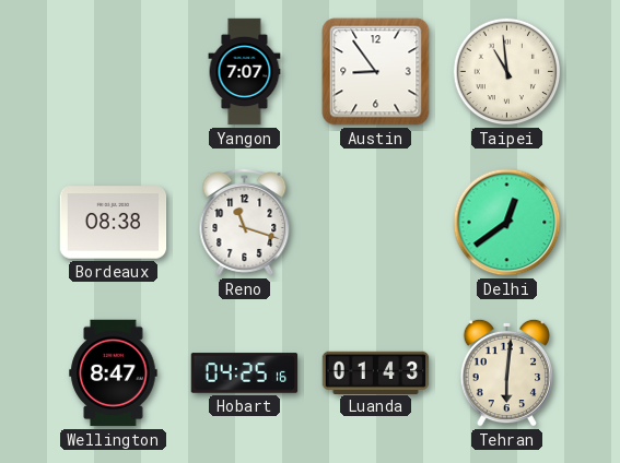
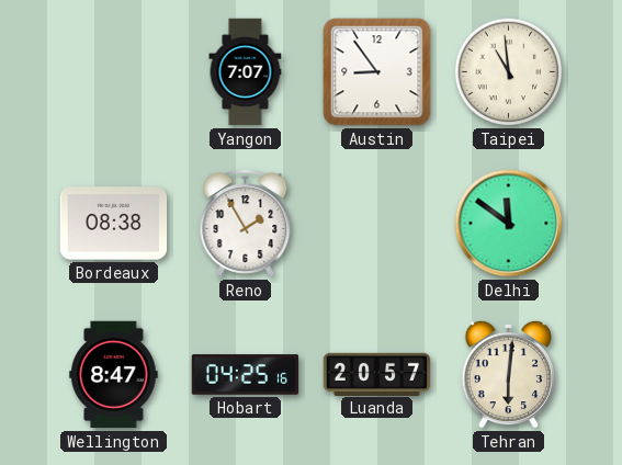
Reno: 11:18 -> 1:55
Delhi: 12:39 -> 11:51
Luanda: 01:43 -> 20:57
